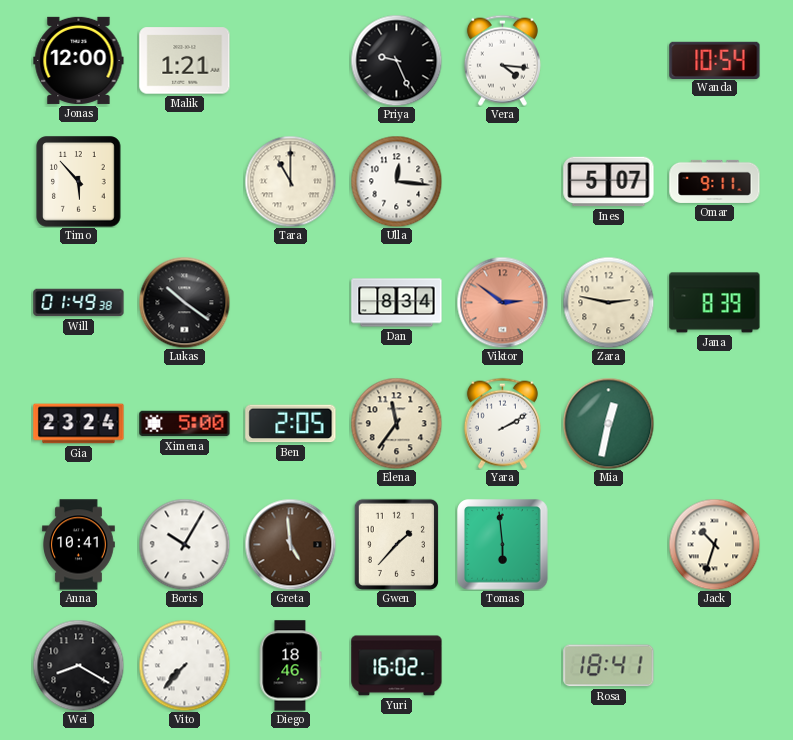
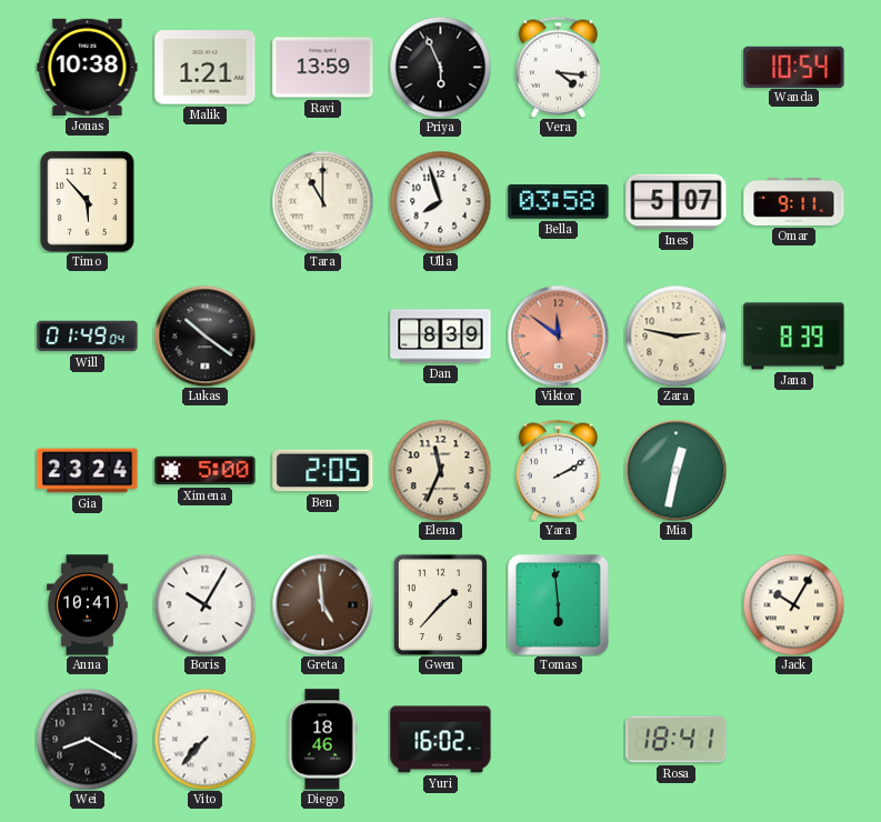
Jonas: 12:00 -> 10:38
Ravi: none -> 13:59
Priya: 9:26 -> 5:56
Ulla: 12:16 -> 7:57
Bella: none -> 03:58
Will: 01:49:38 -> 01:49:04
Dan: 8:34 -> 8:39
Viktor: 2:51 -> 11:51
Elena: 11:36 -> 11:34
Jack: 10:33 -> 10:05
